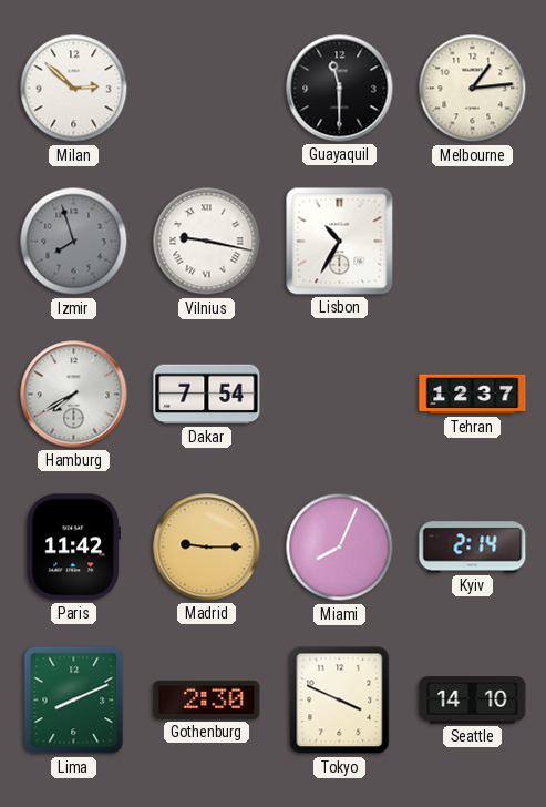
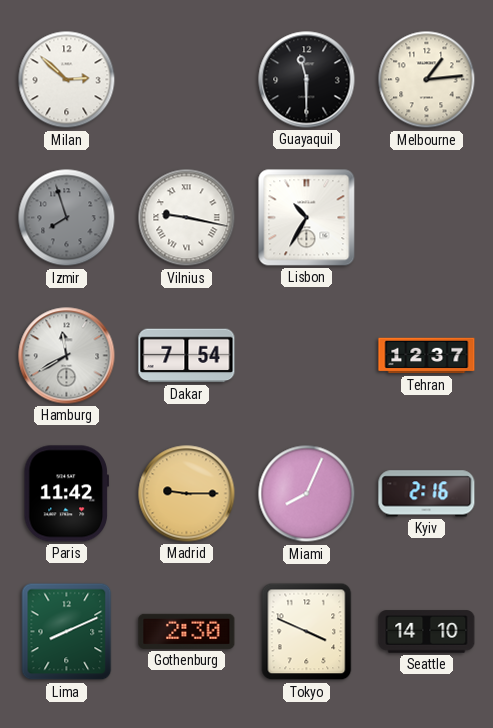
Hamburg: 7:40 -> 11:40
Kyiv: 2:14 -> 2:16
